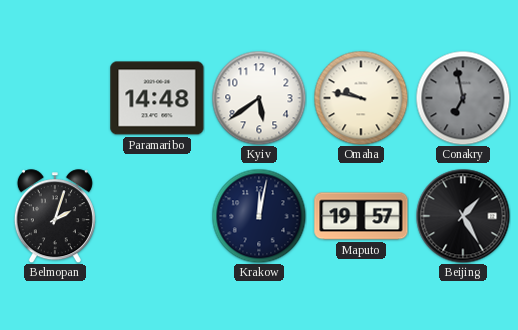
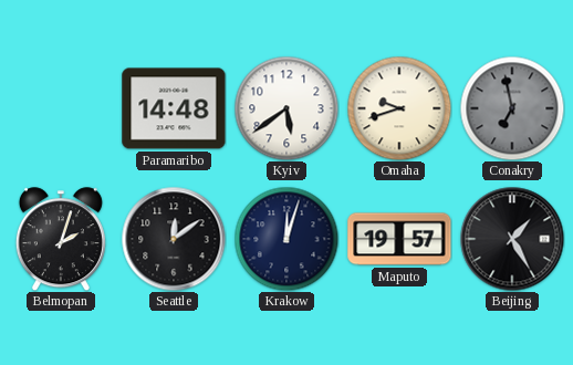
Omaha: 9:47 -> 9:42
Seattle: none -> 12:09
Krakow: 12:02 -> 12:03
